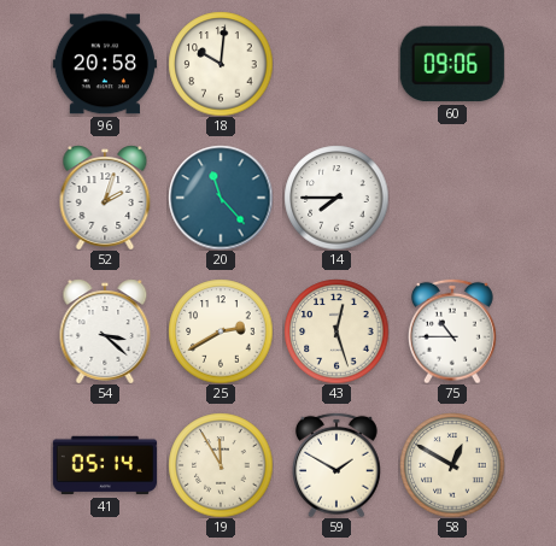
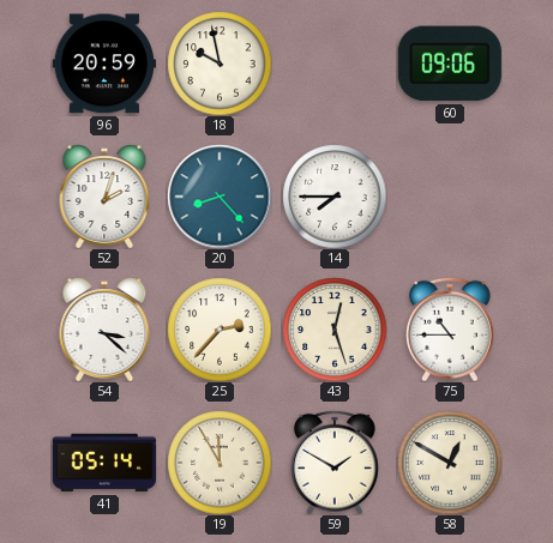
96: 20:58 -> 20:59
18: 10:01 -> 9:58
20: 11:23 -> 8:23
25: 2:40 -> 2:37
